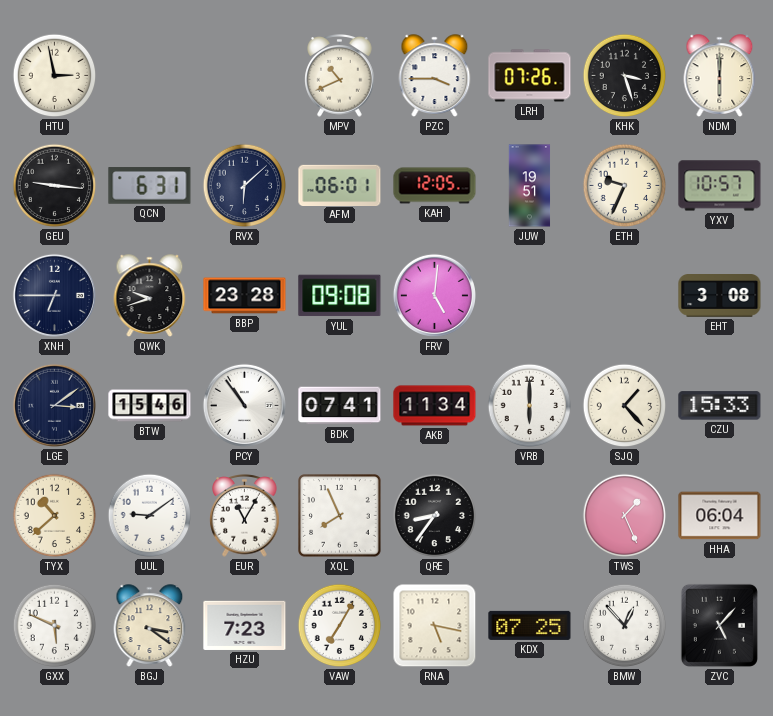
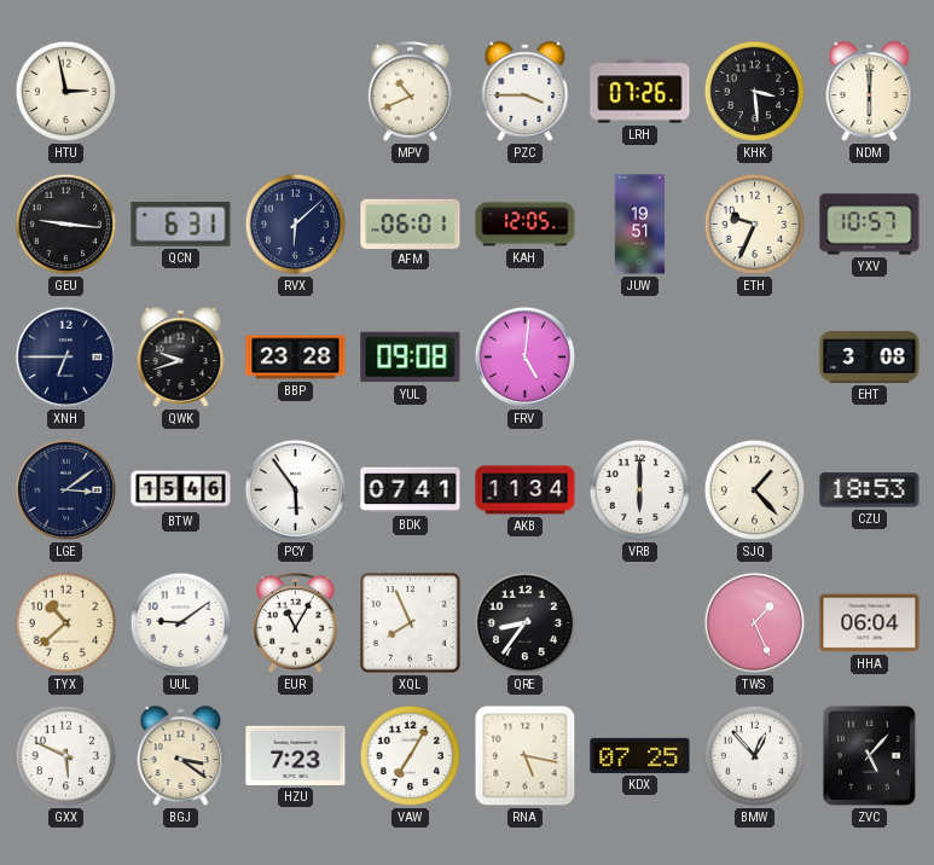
KHK: 3:27 -> 3:29
PCY: 10:54 -> 5:54
CZU: 15:33 -> 18:53
